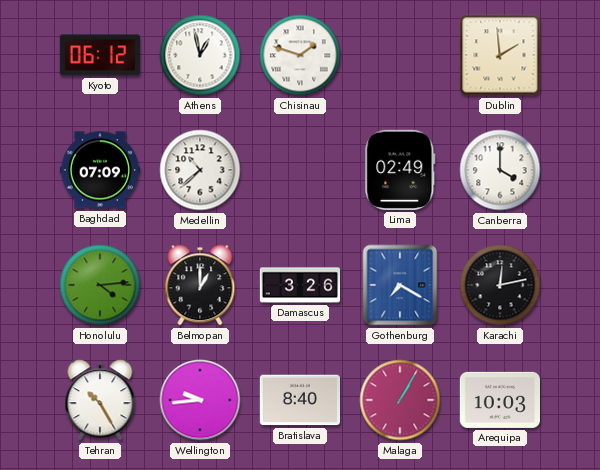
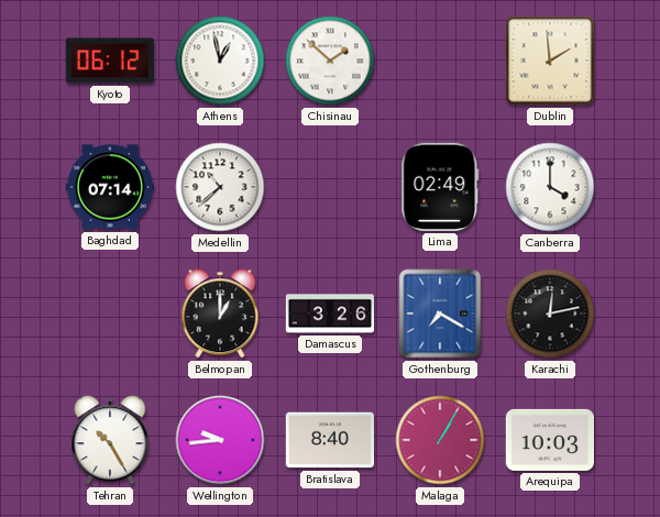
Chisinau: 1:48 -> 1:52
Baghdad: 07:09 -> 07:14
Honolulu: 4:14 -> none
